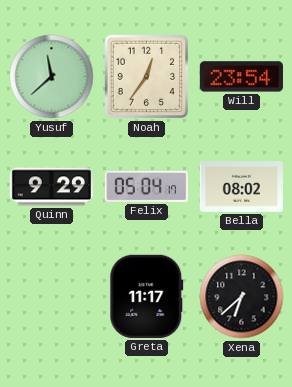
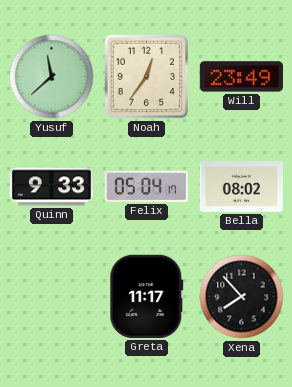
Will: 23:54 -> 23:49
Quinn: 9:29 -> 9:33
Xena: 6:38 -> 7:53
